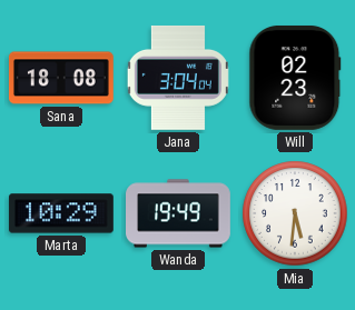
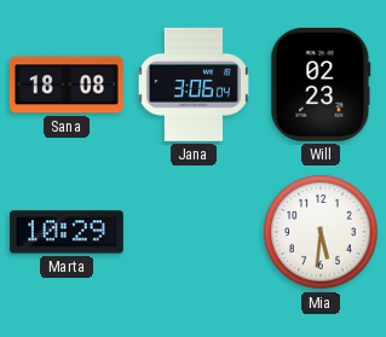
Jana: 3:04 -> 3:06
Wanda: 19:49 -> none
